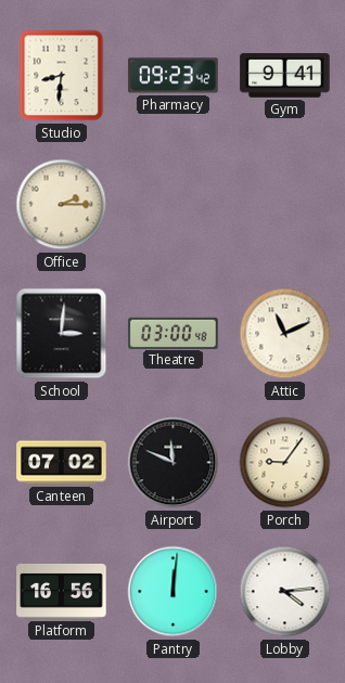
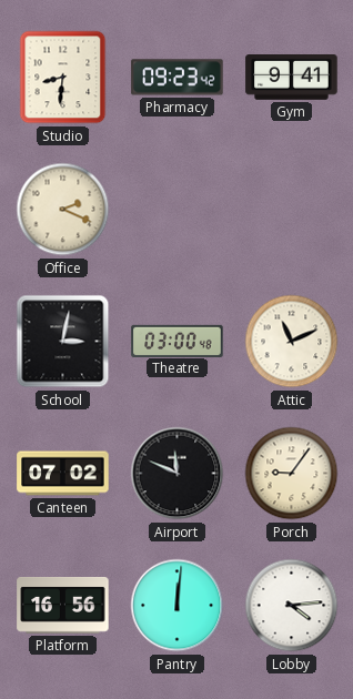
Office: 2:15 -> 2:19
School: 3:01 -> 3:02
